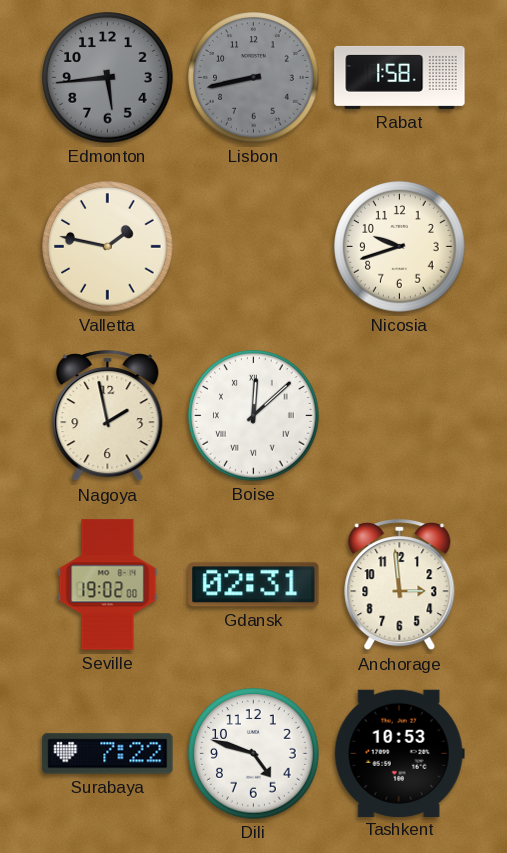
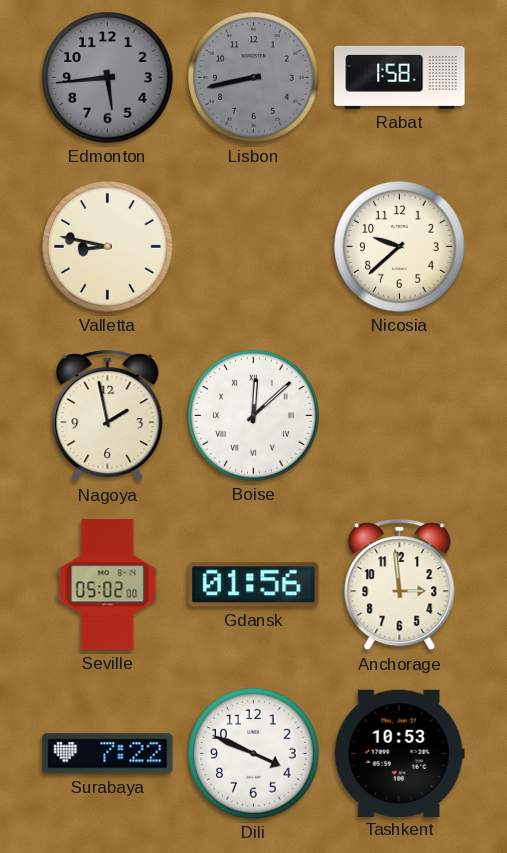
Valletta: 1:47 -> 8:47
Nicosia: 9:42 -> 9:38
Seville: 19:02 -> 05:02
Gdansk: 02:31 -> 01:56
Dili: 4:48 -> 3:49
